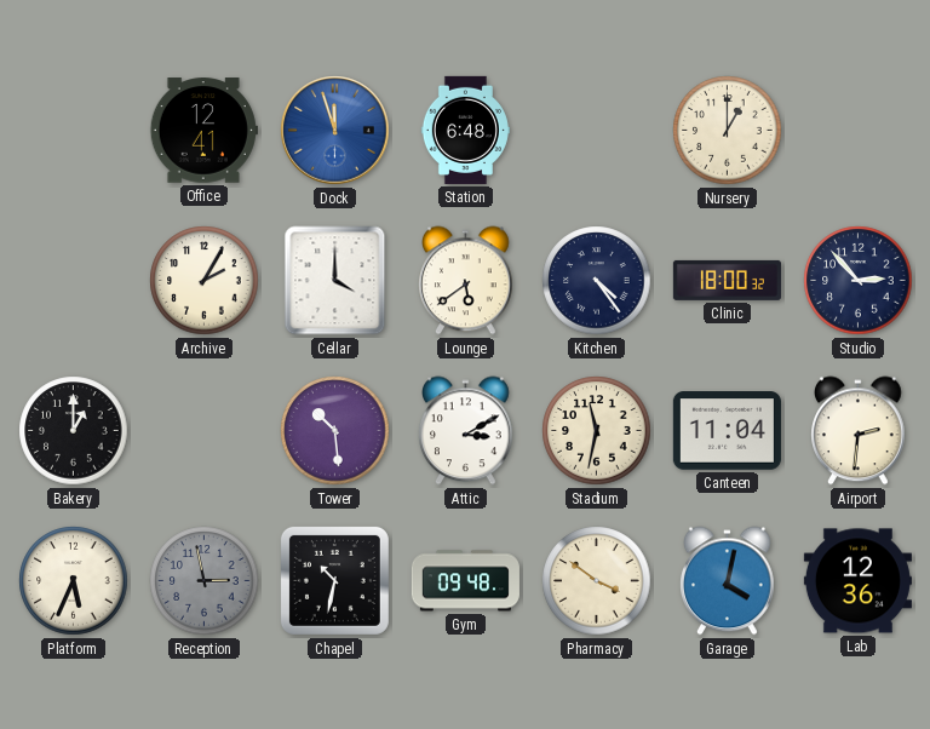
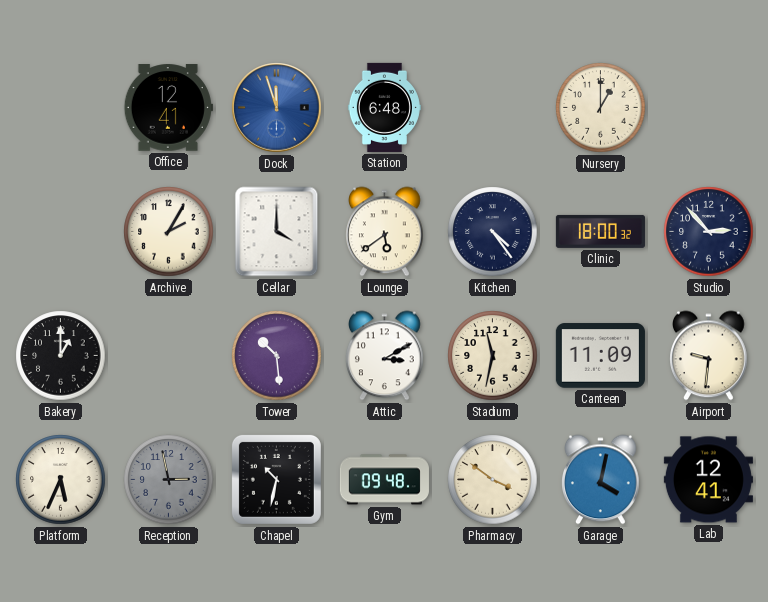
Canteen: 11:04 -> 11:09
Airport: 2:31 -> 9:31
Lab: 12:36 -> 12:41
